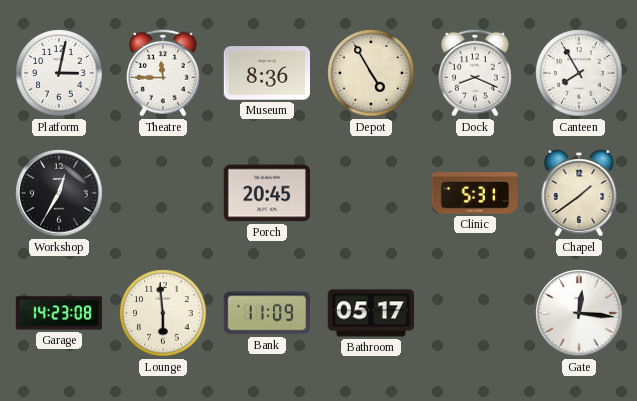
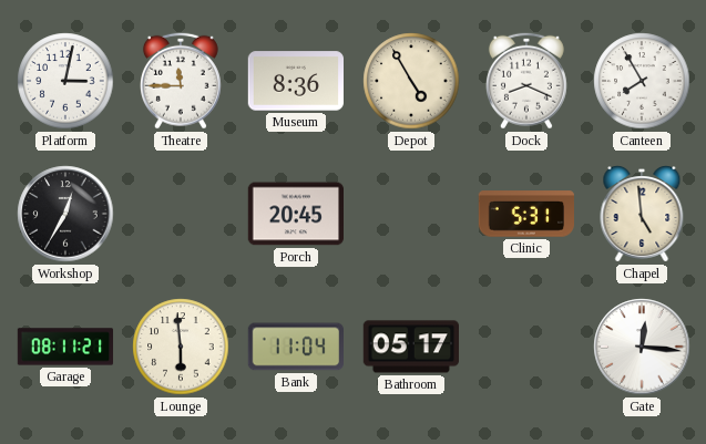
Chapel: 1:39 -> 4:59
Garage: 14:23 -> 08:11
Bank: 11:09 -> 11:04
